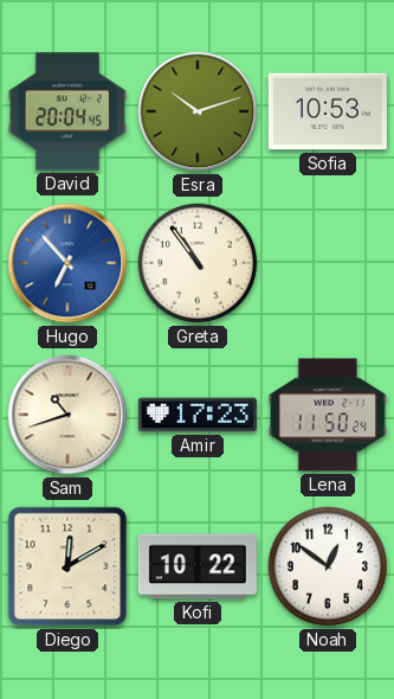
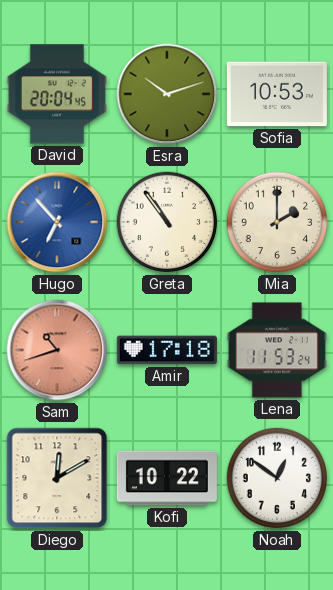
Mia: none -> 2:00
Sam dial: cream -> salmon
Amir: 17:23 -> 17:18
Lena: 11:50 -> 11:53
